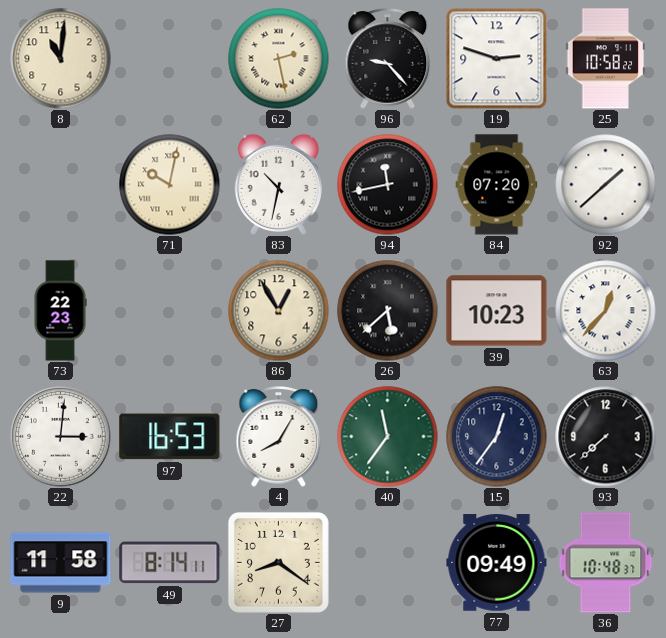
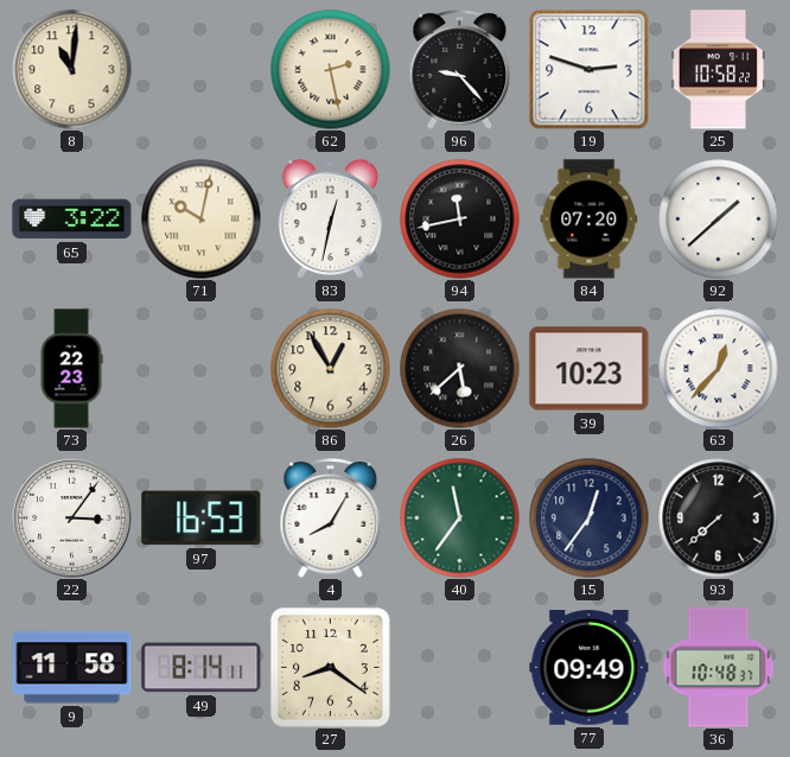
65: none -> 3:22
83: 10:32 -> 12:32
22: 3:01 -> 3:06
